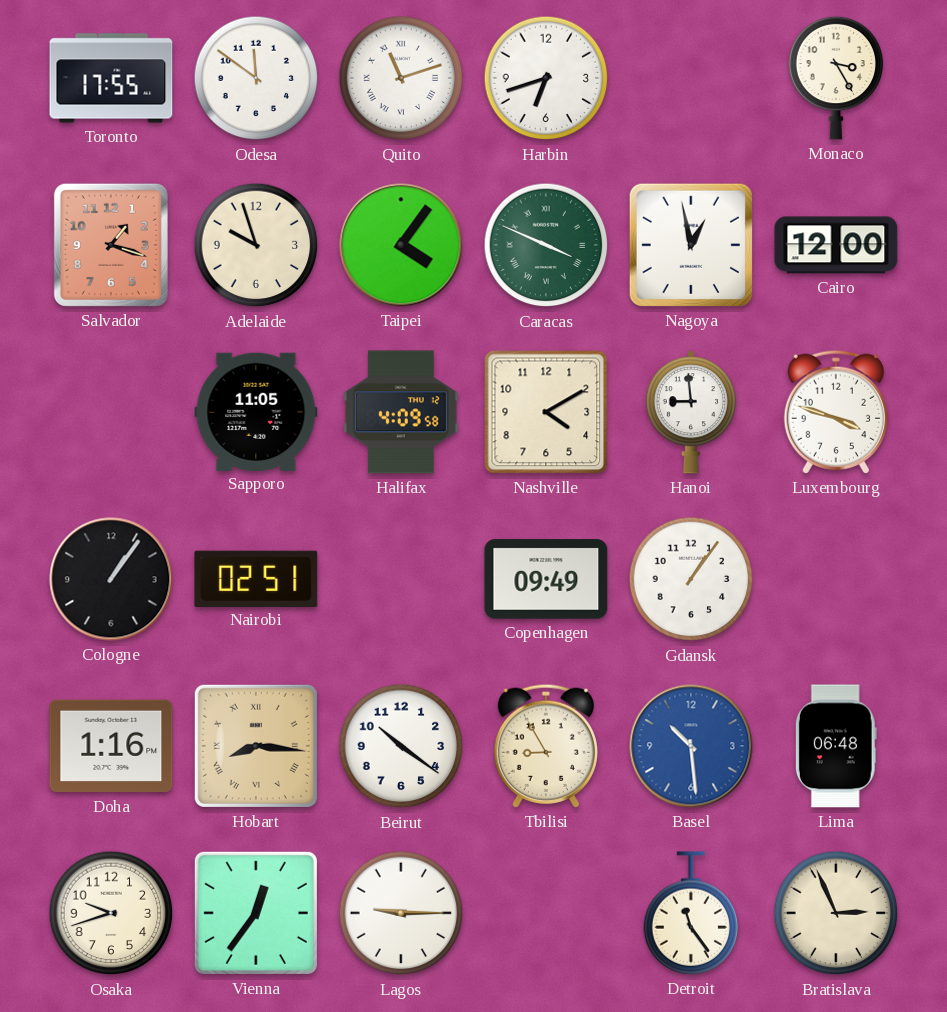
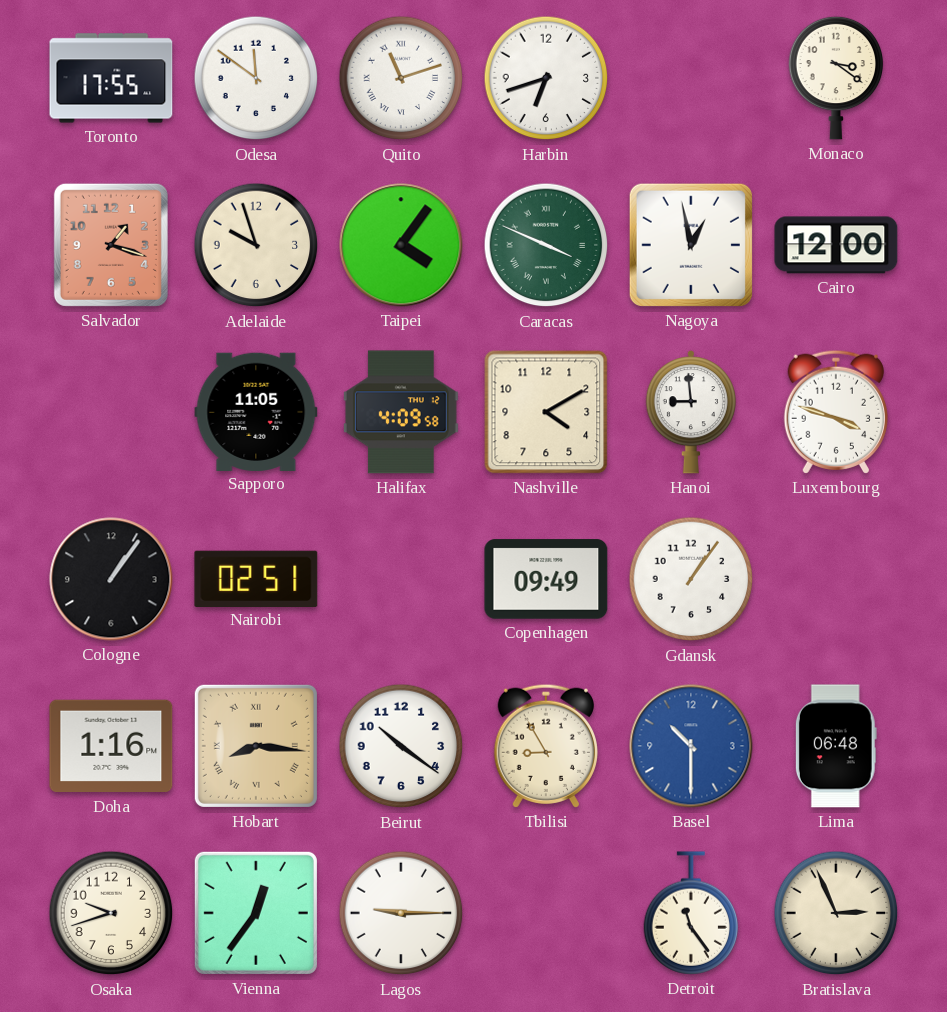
Monaco: 3:25 -> 3:21
Basel: 10:29 -> 10:30
